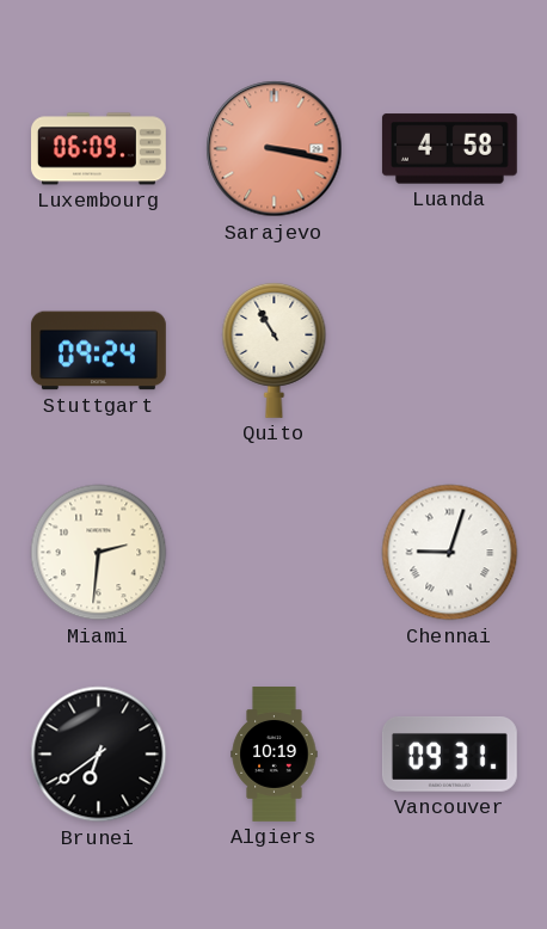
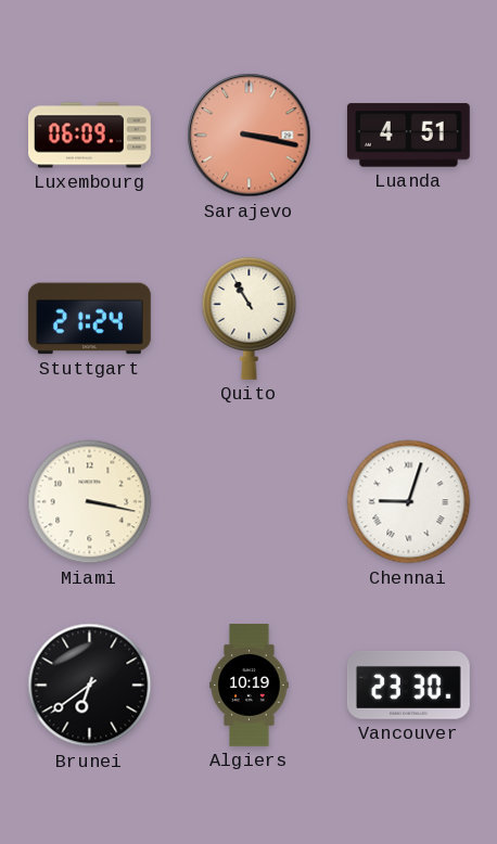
Luanda: 4:58 -> 4:51
Stuttgart: 09:24 -> 21:24
Miami: 2:31 -> 3:17
Vancouver: 09:31 -> 23:30
